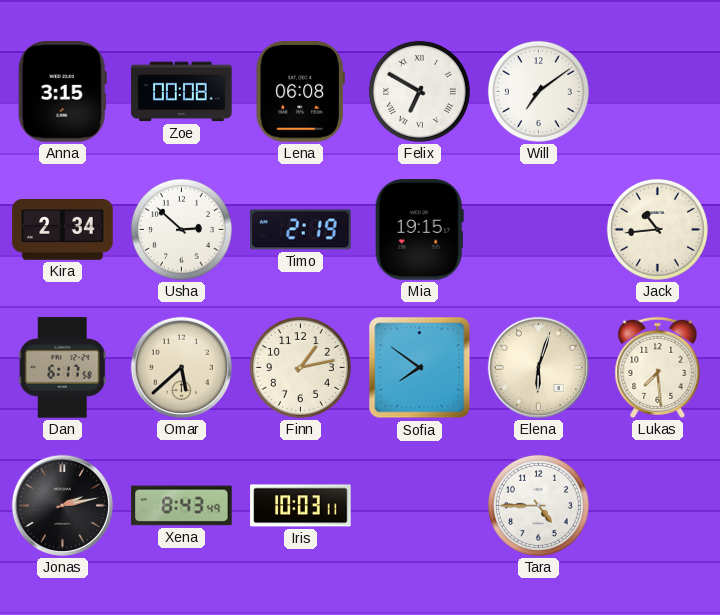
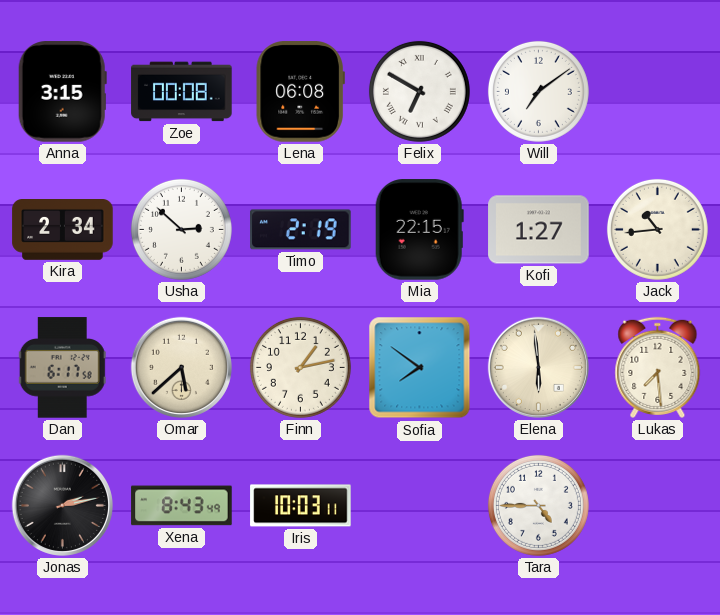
Mia: 19:15 -> 22:15
Kofi: none -> 1:27
Elena: 6:03 -> 5:59
